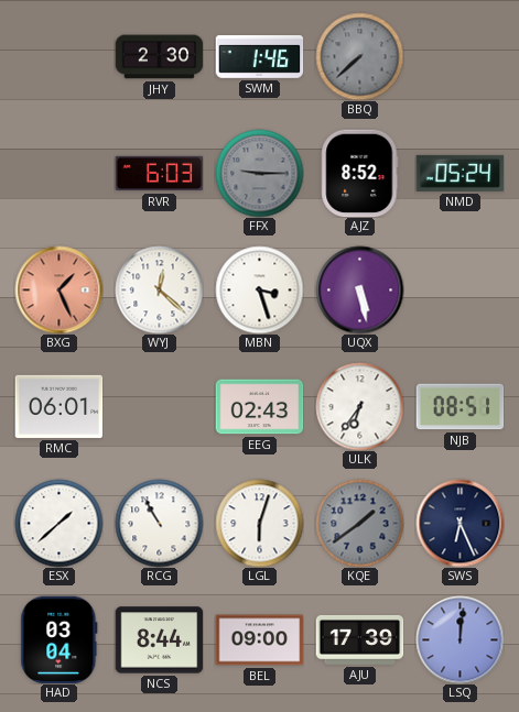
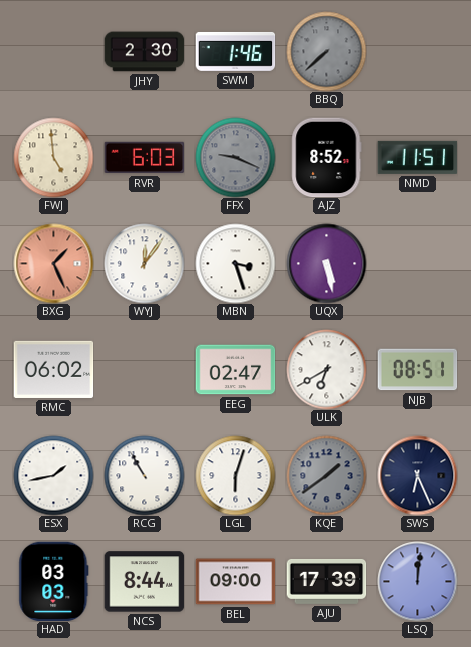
FWJ: none -> 4:59
FFX: 9:15 -> 9:19
NMD: 05:24 -> 11:51
WYJ: 12:22 -> 12:06
RMC: 06:01 -> 06:02
EEG: 02:43 -> 02:47
ULK: 6:36 -> 6:40
ESX: 1:38 -> 1:43
HAD: 03:04 -> 03:03
